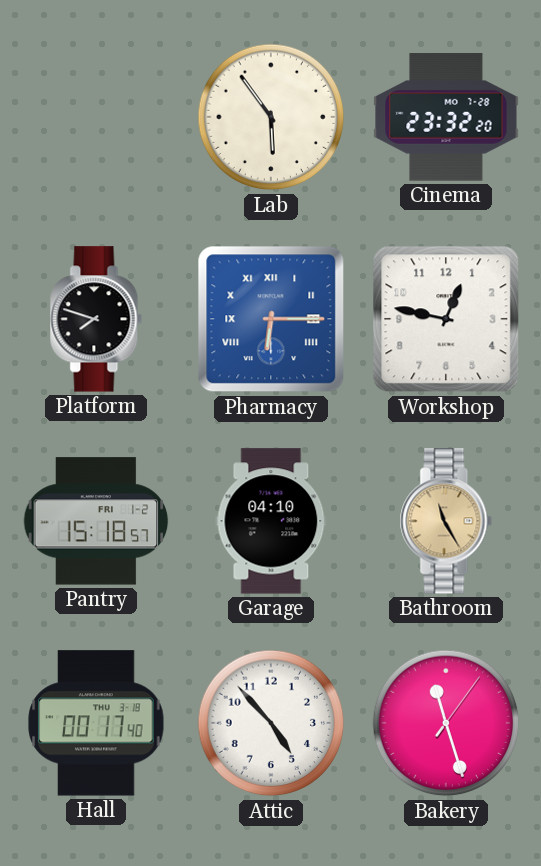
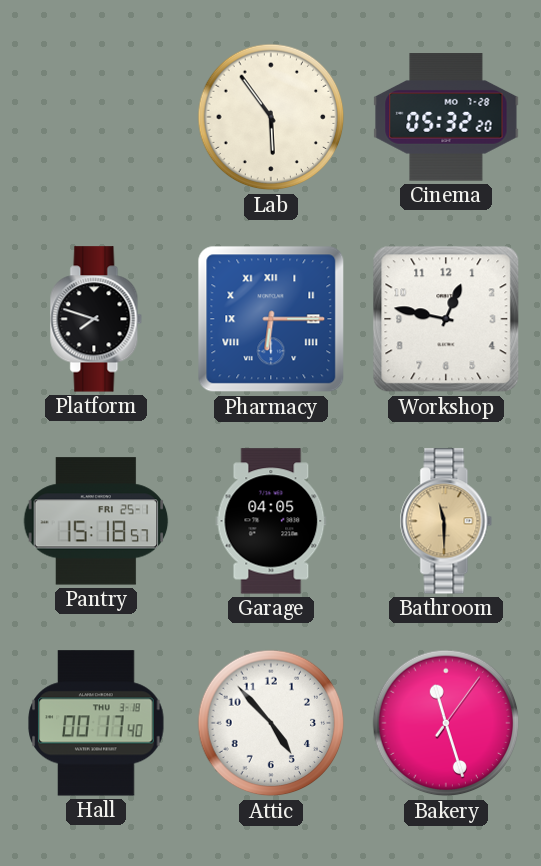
Cinema: 23:32 -> 05:32
Pantry date: FRI 1-2 -> FRI 25-1
Garage: 04:10 -> 04:05
Bathroom: 11:25 -> 11:30
